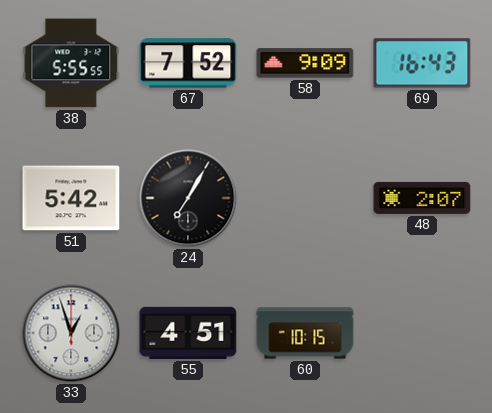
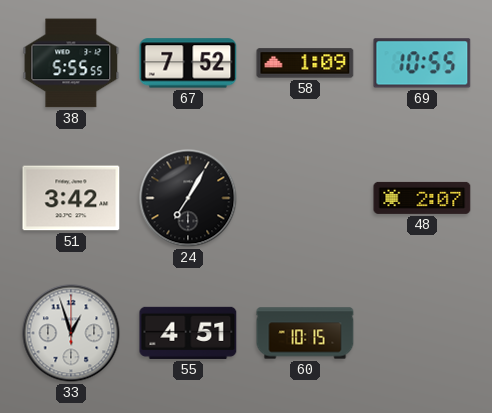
58: 9:09 -> 1:09
69: 16:43 -> 10:55
51: 5:42 -> 3:42
